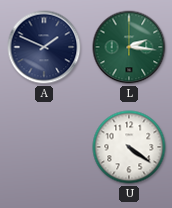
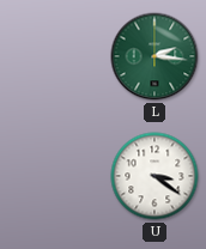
A: 1:49 -> none
U: 4:21 -> 3:21
